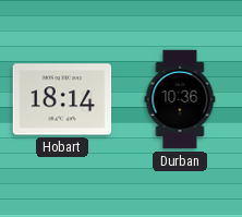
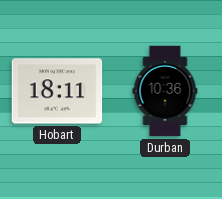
Hobart: 18:14 -> 18:11
